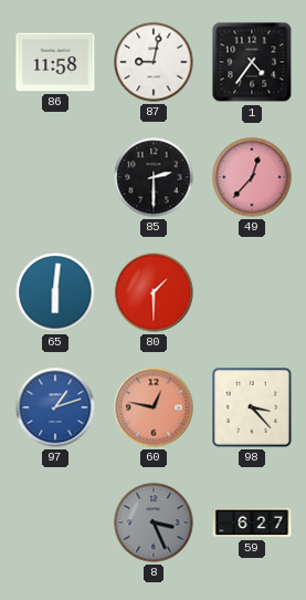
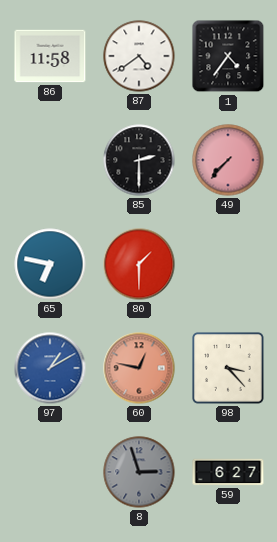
87: 9:02 -> 4:39
49: 12:37 -> 7:37
65: 6:01 -> 6:47
97: 1:12 -> 1:10
8: 3:26 -> 2:57
